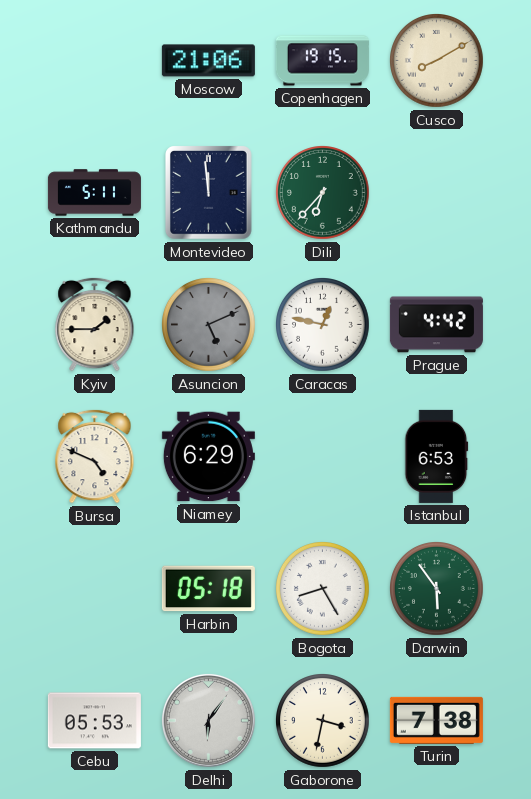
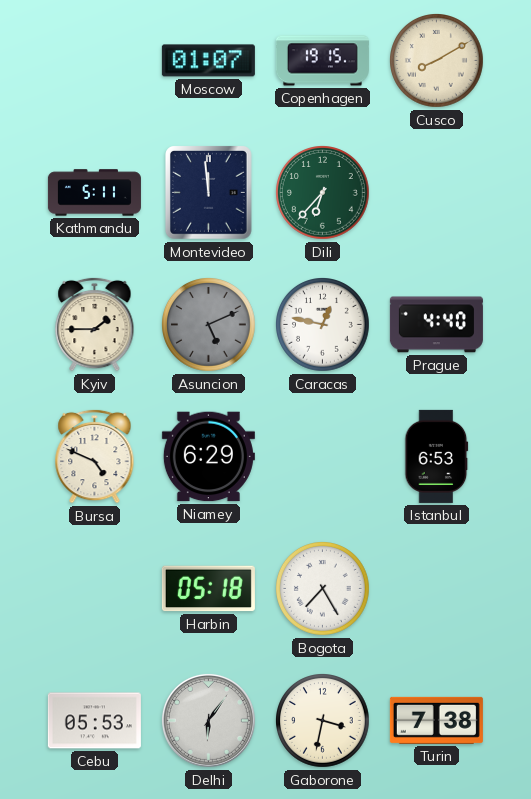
Moscow: 21:06 -> 01:07
Prague: 4:42 -> 4:40
Bogota: 8:25 -> 7:25
Darwin: 5:54 -> none
